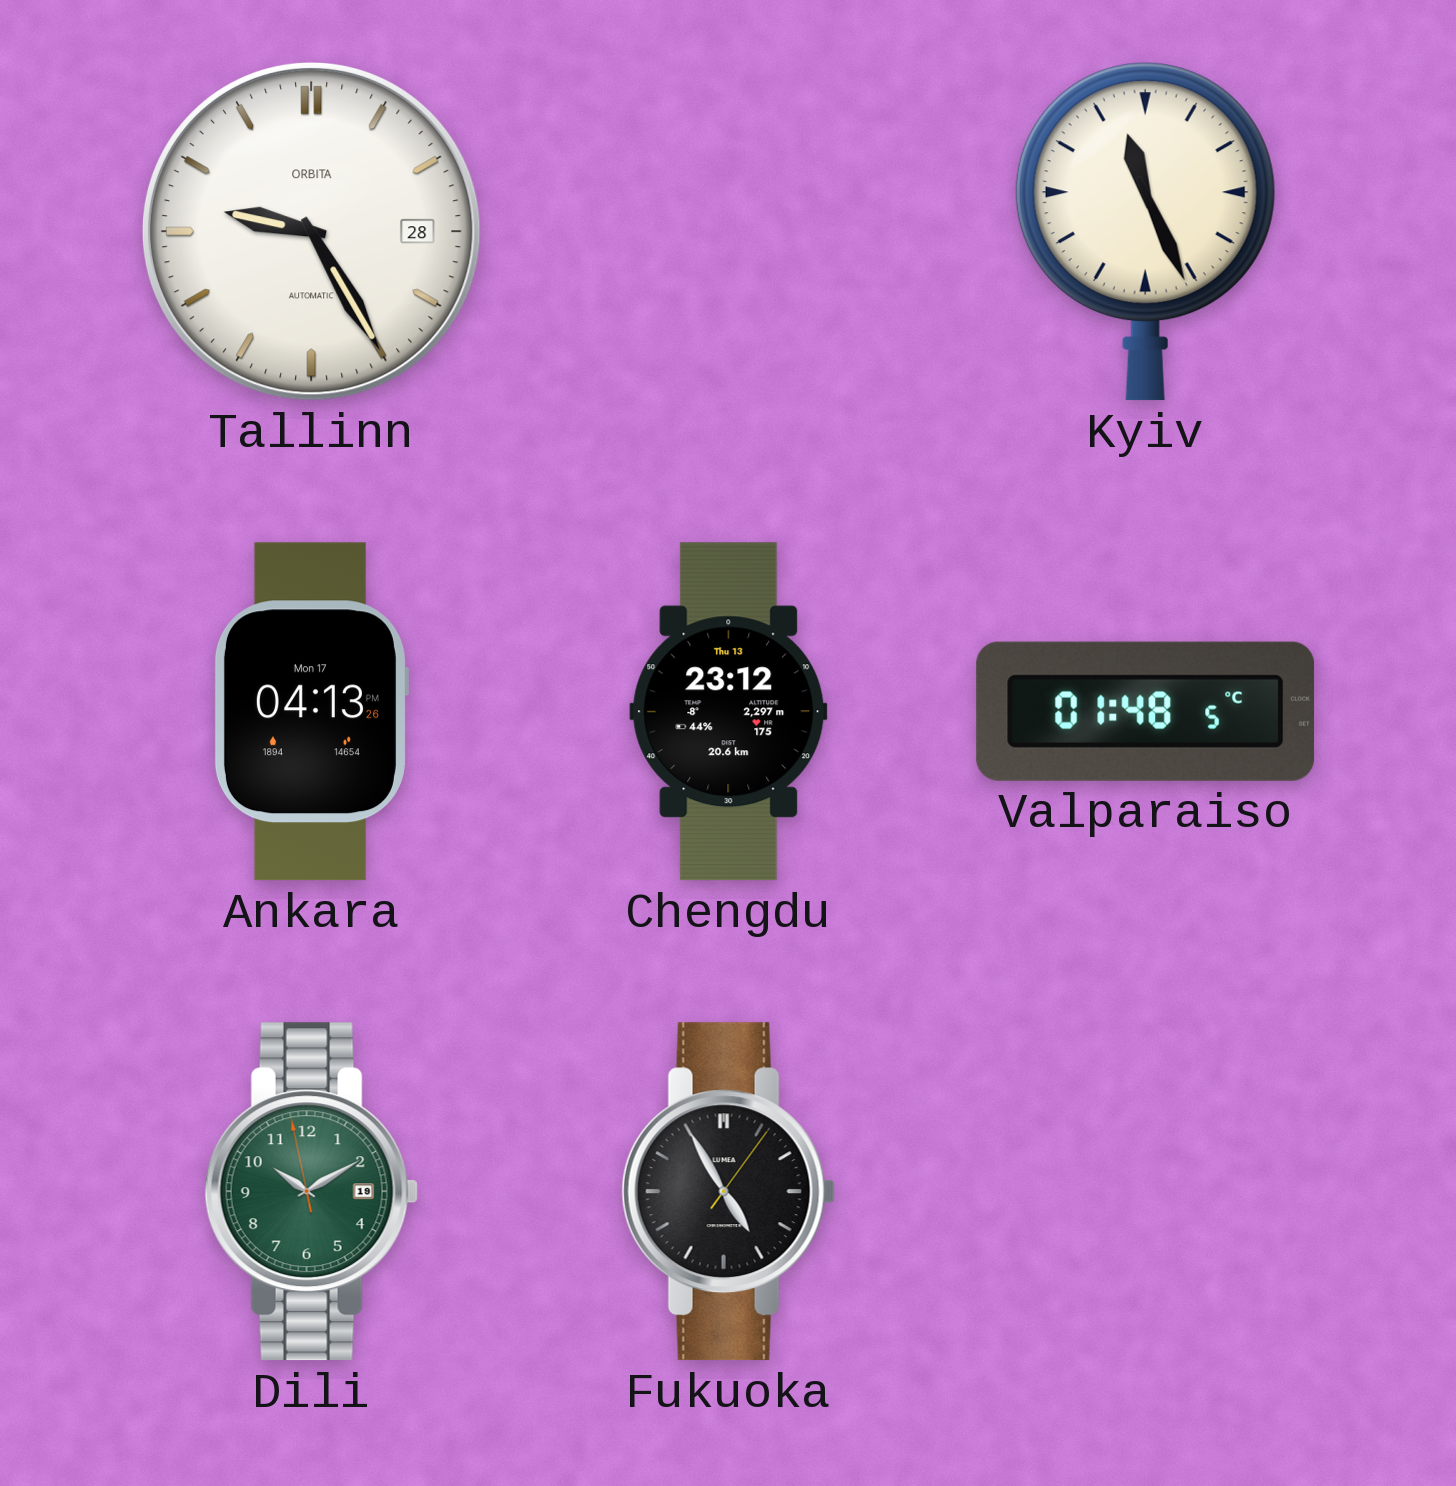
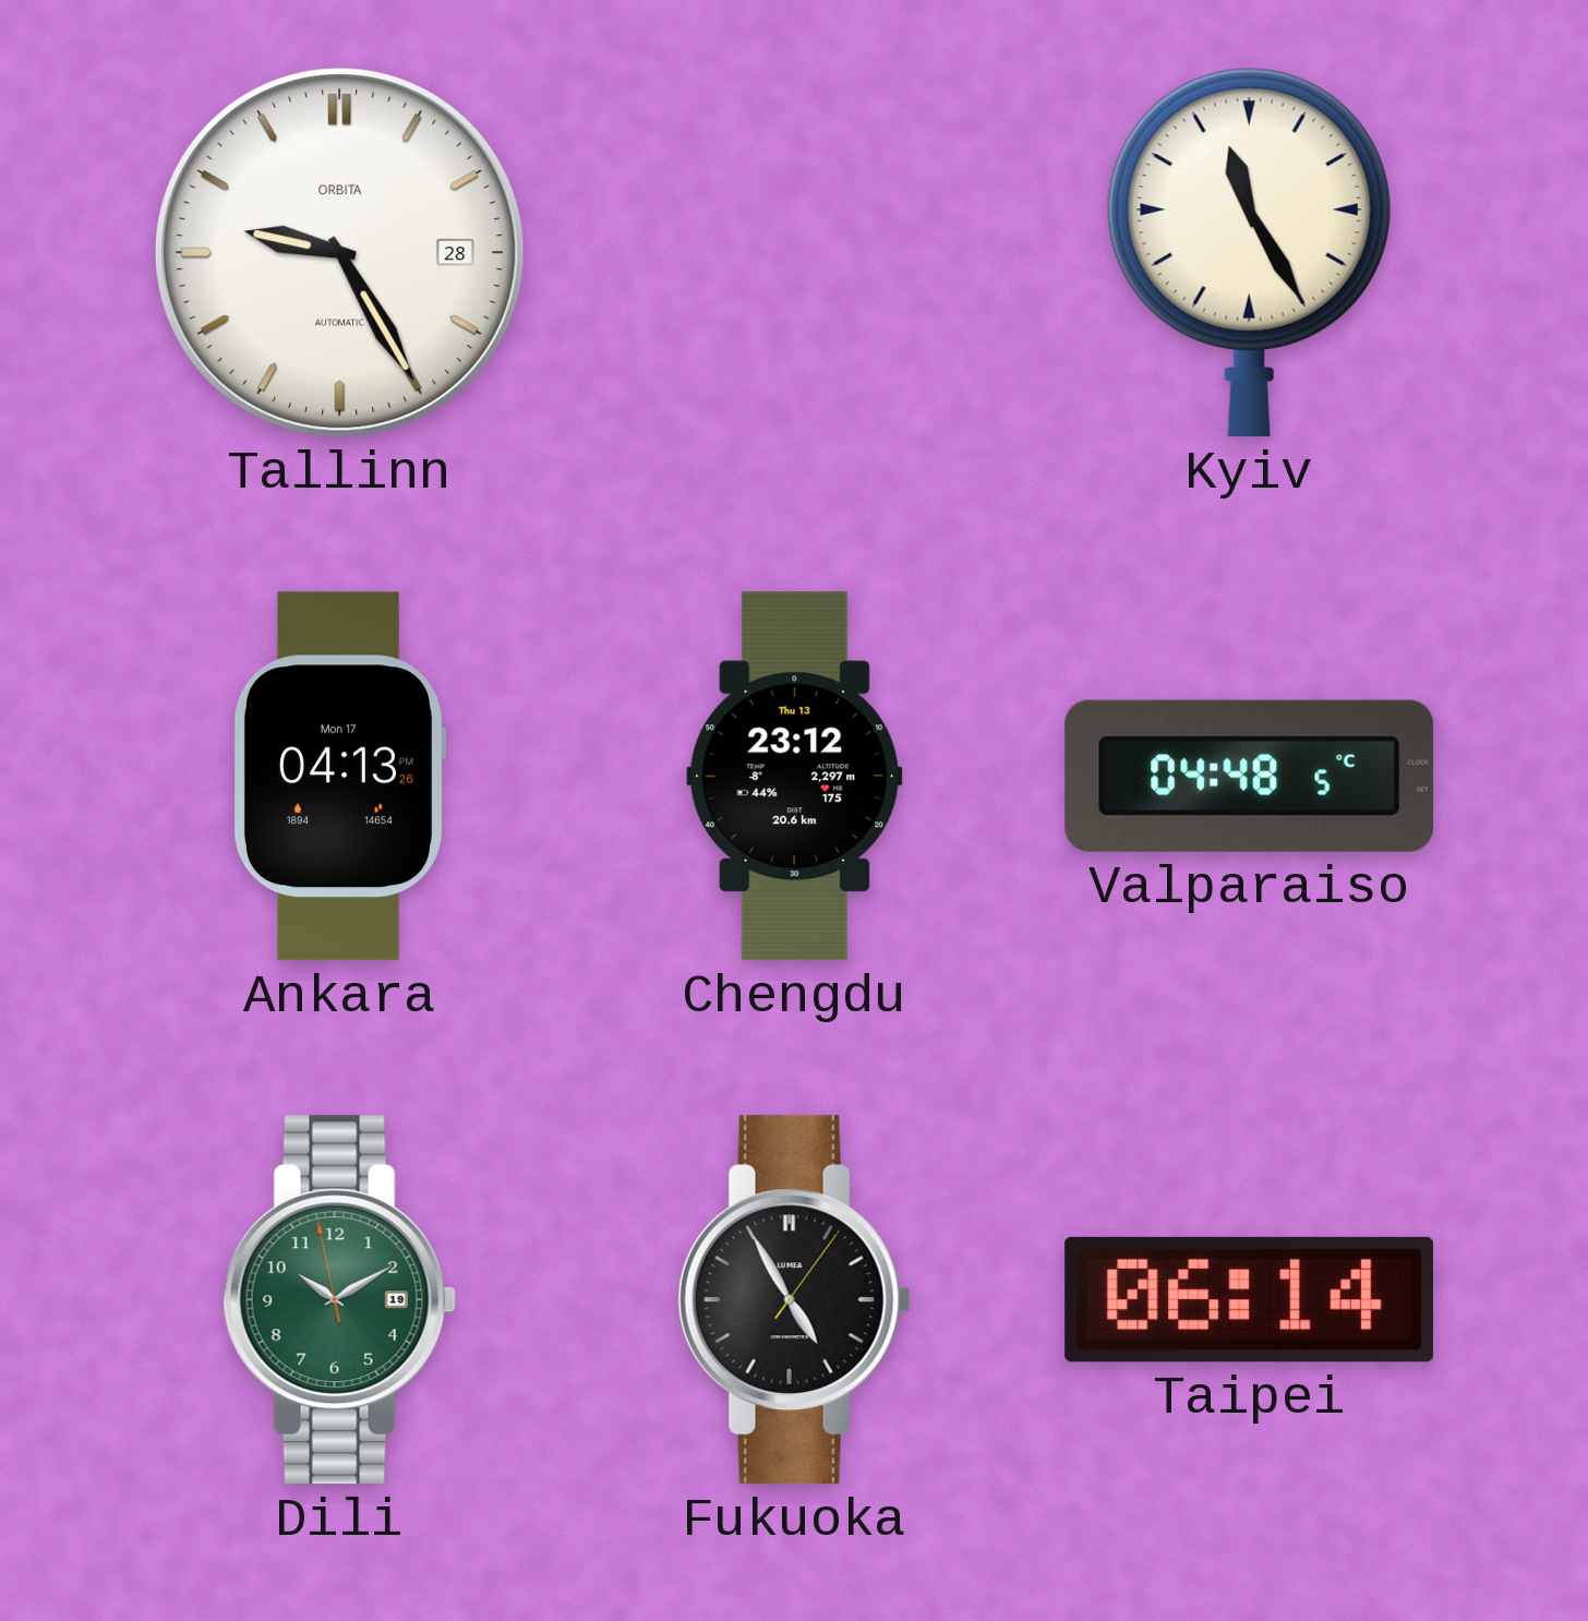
Kyiv: 11:26 -> 11:25
Valparaiso: 01:48 -> 04:48
Taipei: none -> 06:14
